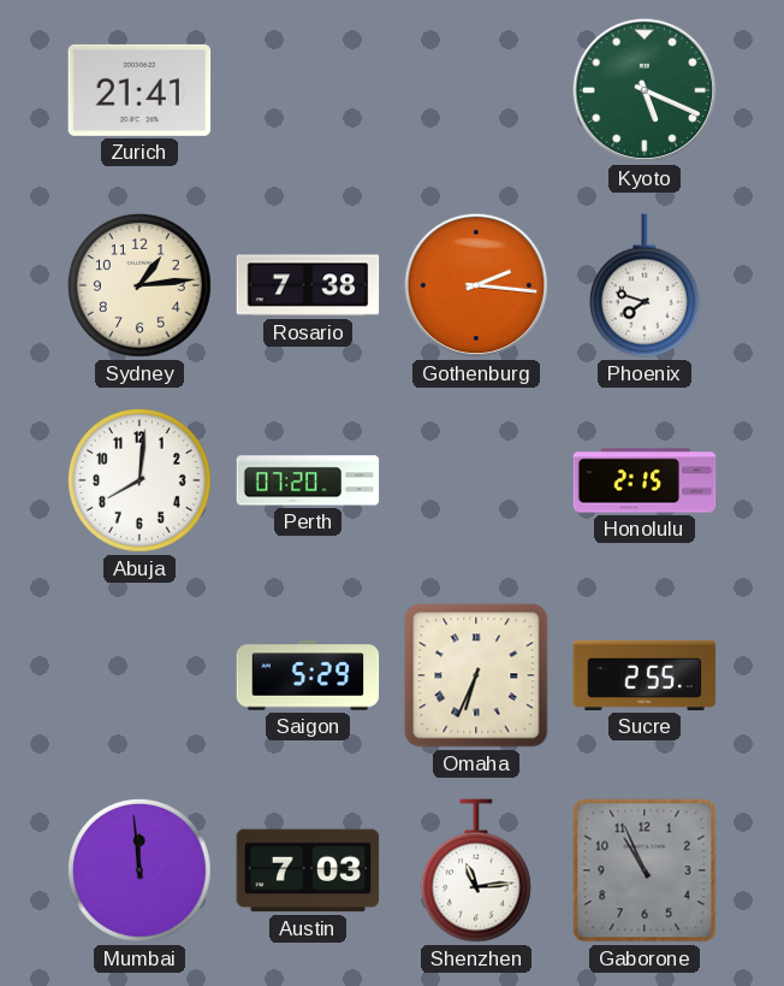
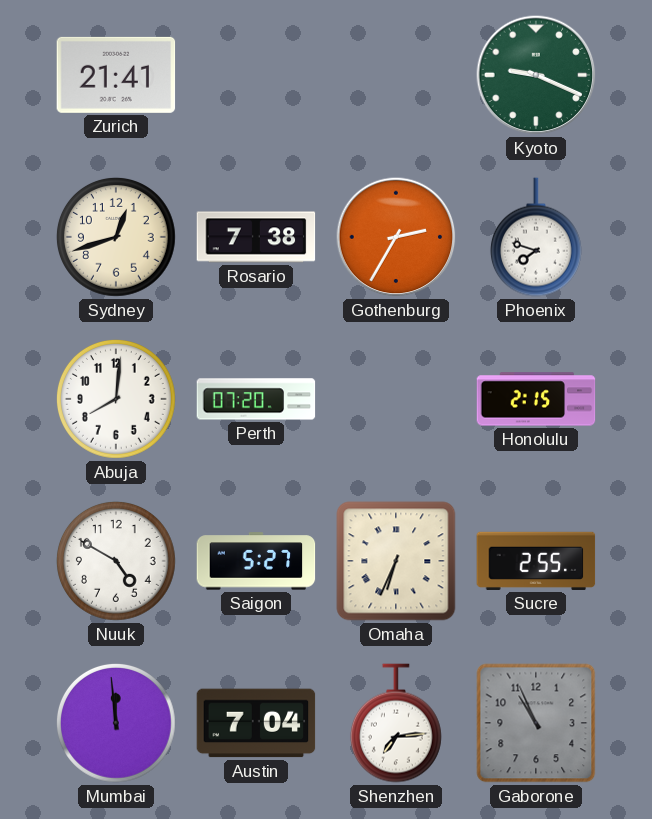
Kyoto: 5:19 -> 9:19
Sydney: 1:14 -> 12:42
Gothenburg: 2:16 -> 2:35
Nuuk: none -> 4:50
Saigon: 5:29 -> 5:27
Austin: 7:03 -> 7:04
Shenzhen: 11:14 -> 7:14
